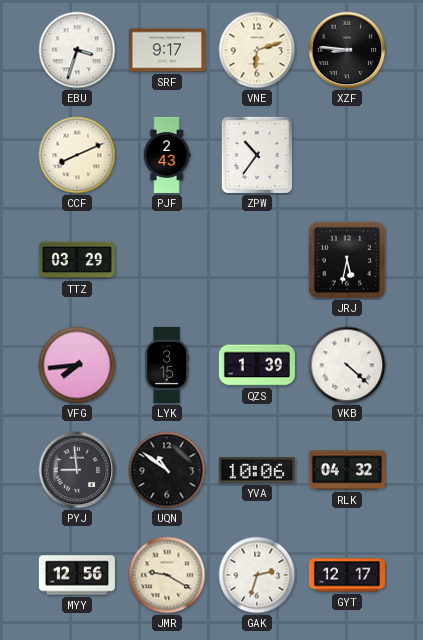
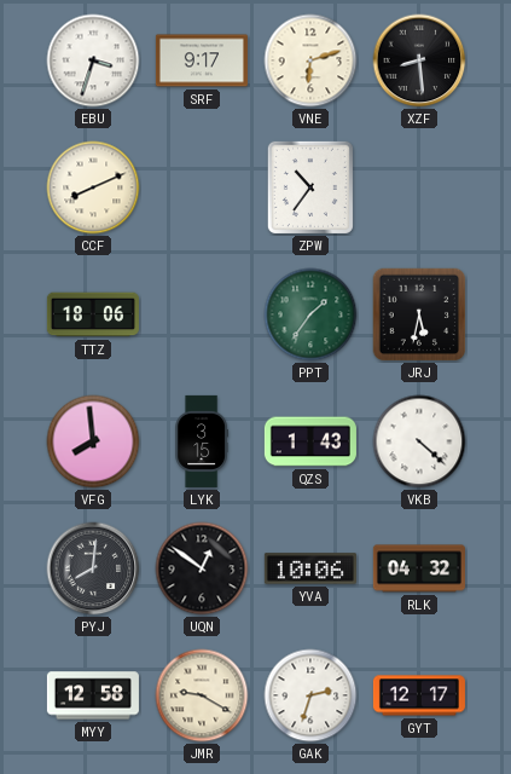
XZF: 8:46 -> 8:29
PJF: 2:43 -> none
TTZ: 03:29 -> 18:06
PPT: none -> 1:36
VFG: 7:44 -> 7:59
QZS: 1:39 -> 1:43
PYJ: 8:59 -> 8:01
UQN: 10:51 -> 12:51
MYY: 12:56 -> 12:58
